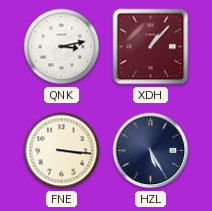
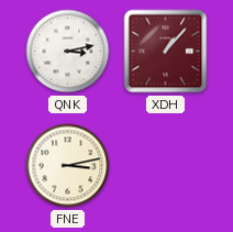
FNE: 3:16 -> 3:13
HZL: 5:25 -> none
